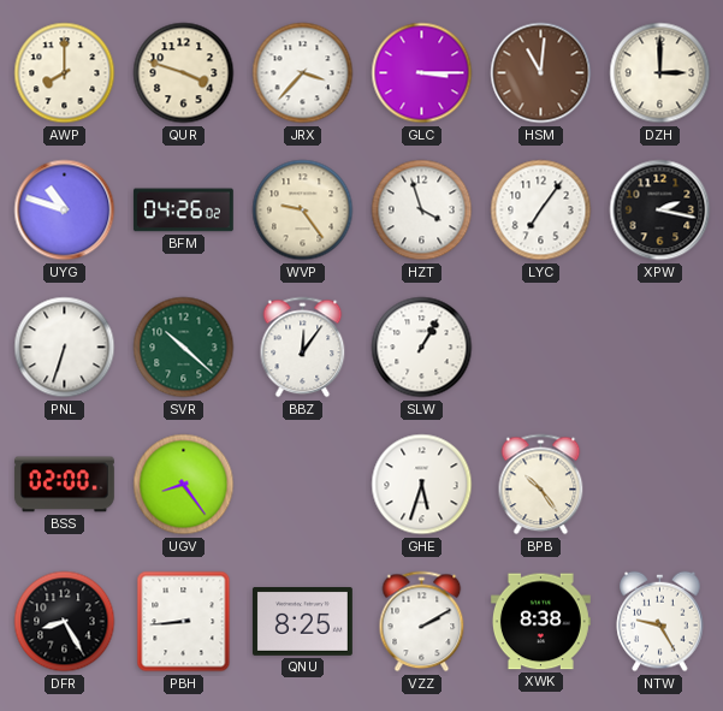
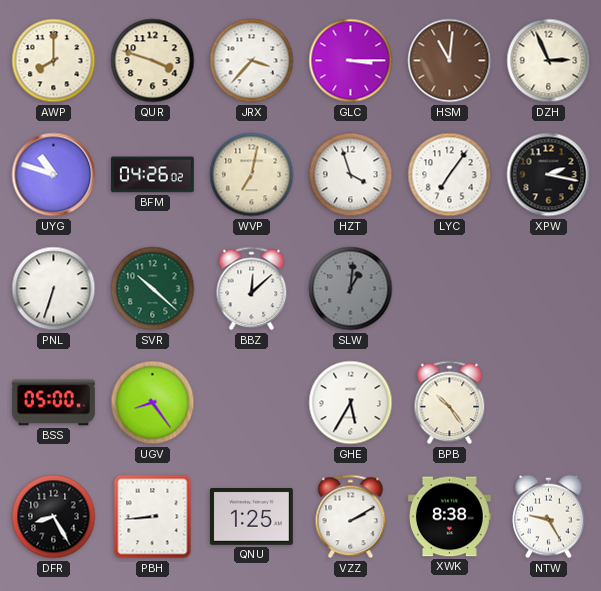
DZH: 3:00 -> 2:56
WVP: 9:24 -> 7:02
BBZ: 12:06 -> 12:08
SLW: 1:05 -> 1:01
SLW dial: white -> grey
BSS: 02:00 -> 05:00
GHE: 5:33 -> 5:35
QNU: 8:25 -> 1:25
